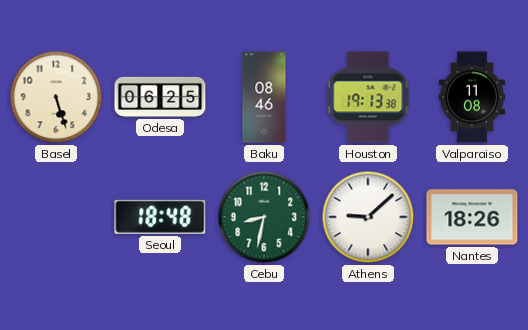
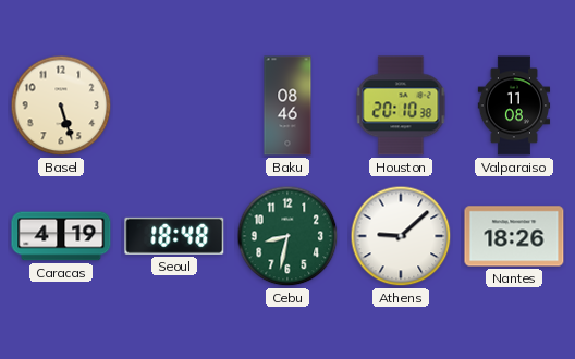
Odesa: 06:25 -> none
Houston: 19:13 -> 20:10
Caracas: none -> 4:19
